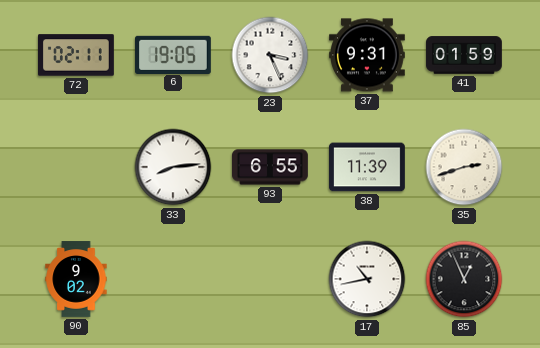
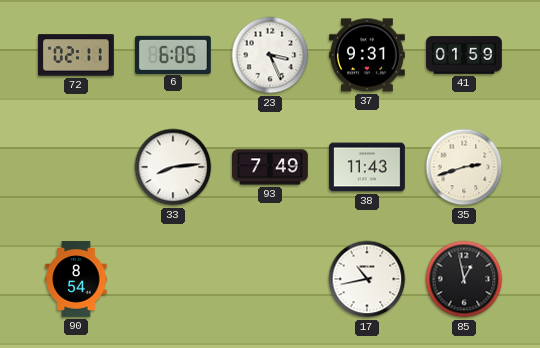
6: 19:05 -> 6:05
93: 6:55 -> 7:49
38: 11:39 -> 11:43
90: 9:02 -> 8:54
85: 12:56 -> 12:58
